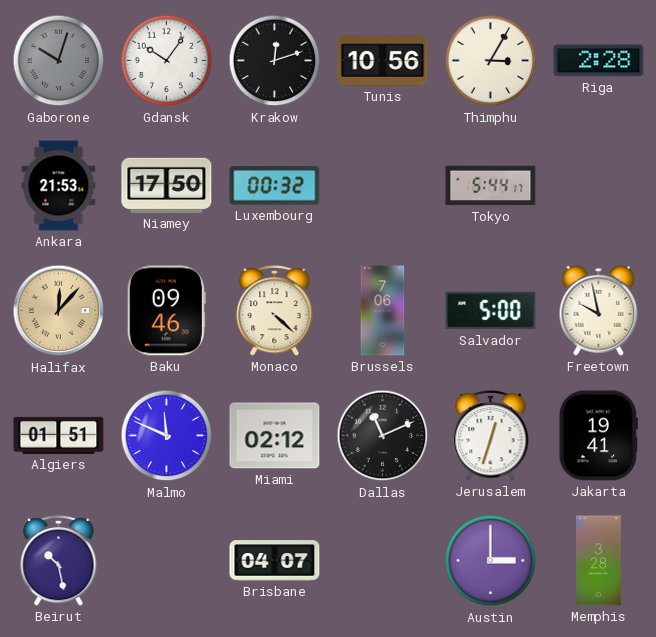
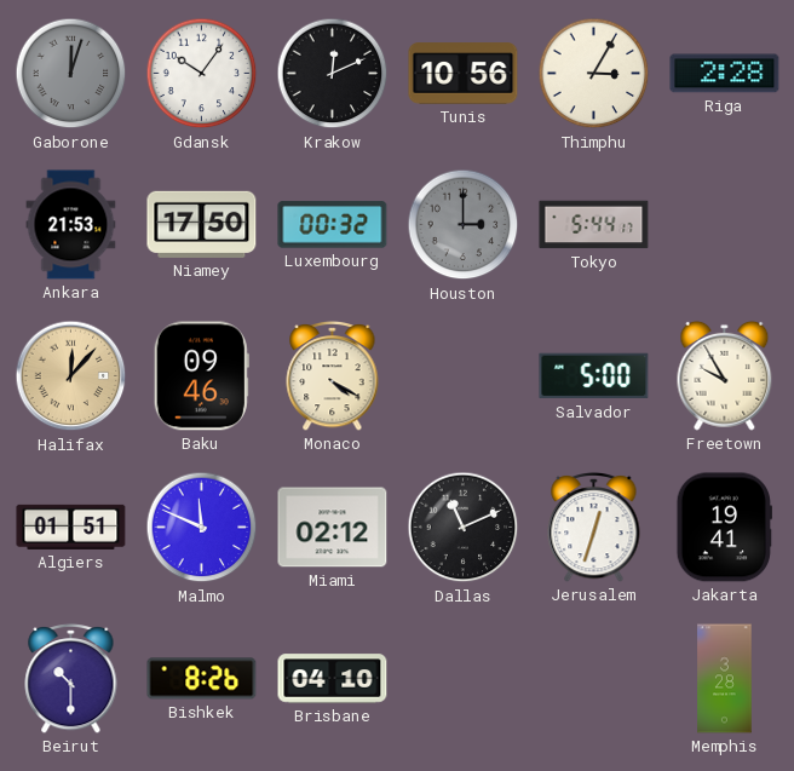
Gaborone: 10:03 -> 12:03
Krakow: 12:12 -> 12:11
Houston: none -> 3:00
Monaco: 4:22 -> 4:20
Brussels: 7:06 -> none
Freetown: 9:58 -> 9:55
Beirut: 10:28 -> 10:30
Bishkek: none -> 8:26
Brisbane: 04:07 -> 04:10
Austin: 3:00 -> none
